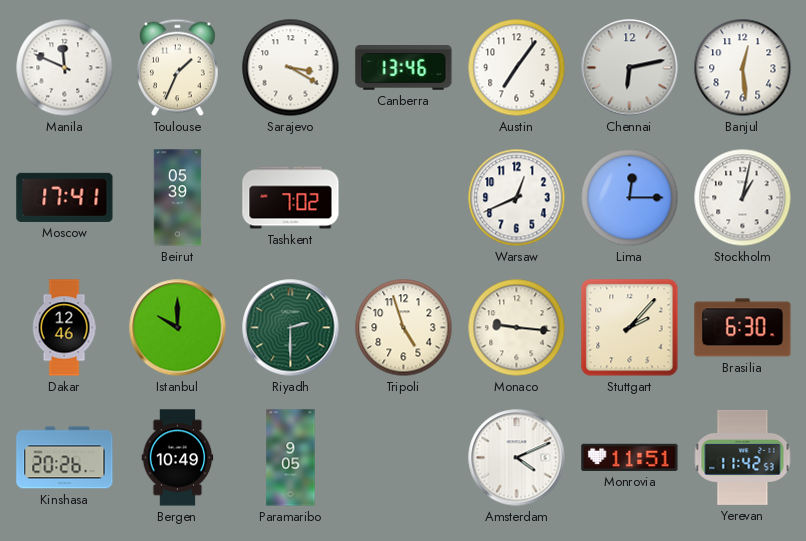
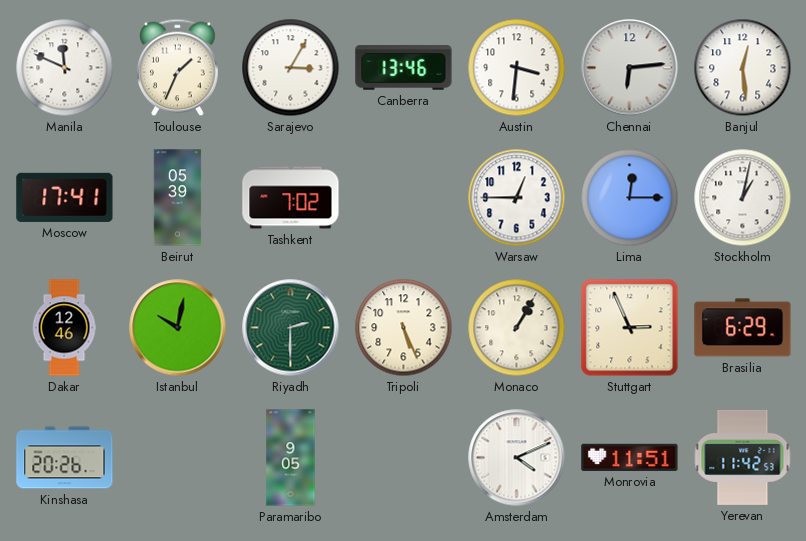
Sarajevo: 3:20 -> 3:05
Austin: 7:06 -> 3:31
Chennai: 6:13 -> 6:14
Warsaw: 12:41 -> 12:45
Istanbul: 10:00 -> 10:02
Tripoli: 4:57 -> 5:26
Monaco: 9:16 -> 1:05
Stuttgart: 2:07 -> 2:56
Brasilia: 6:30 -> 6:29
Bergen: 10:49 -> none
